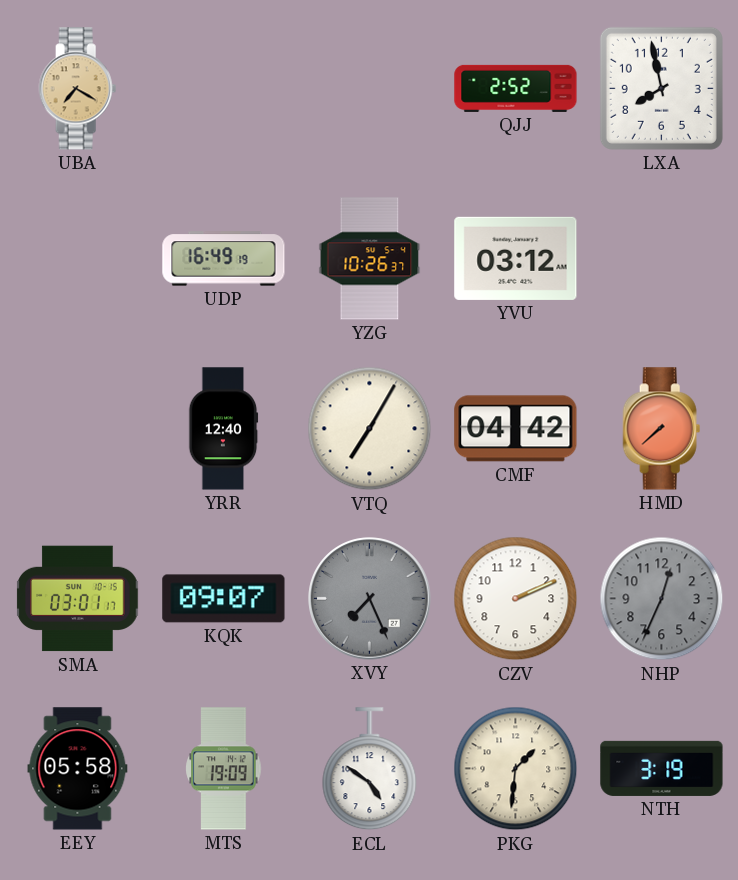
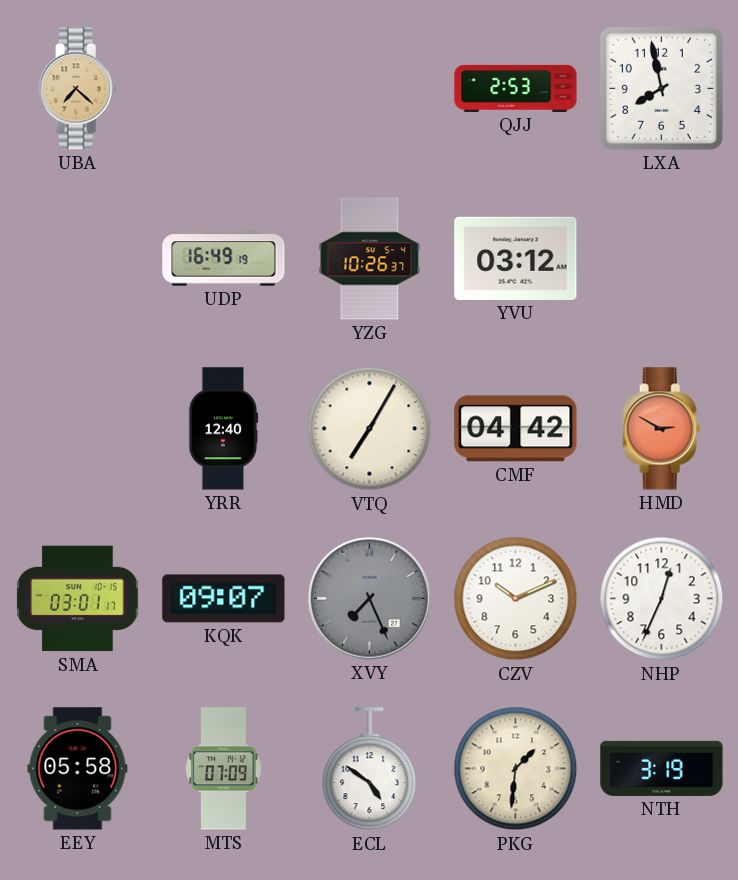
UBA: 7:20 -> 7:22
QJJ: 2:52 -> 2:53
HMD: 7:38 -> 2:50
CZV: 2:11 -> 10:11
NHP dial: grey -> white
MTS: 19:09 -> 07:09
